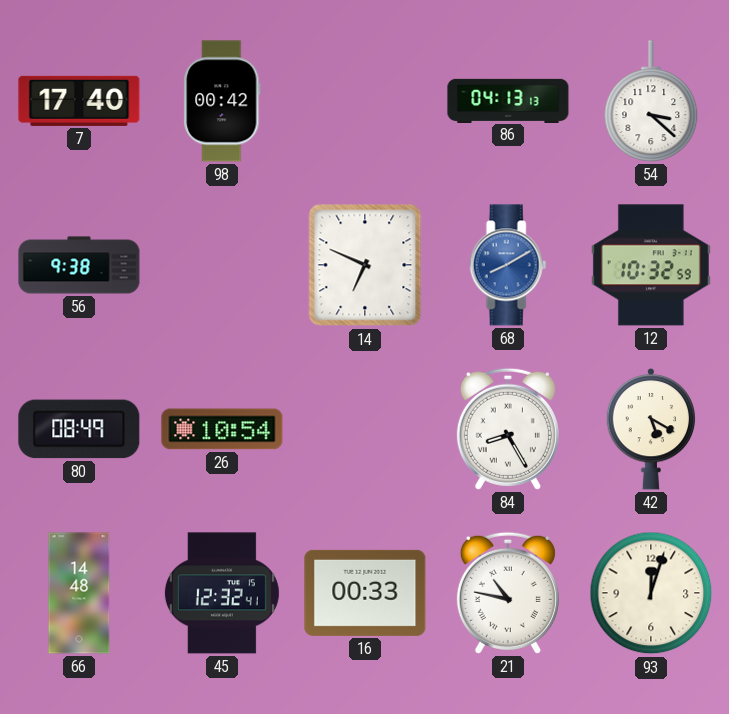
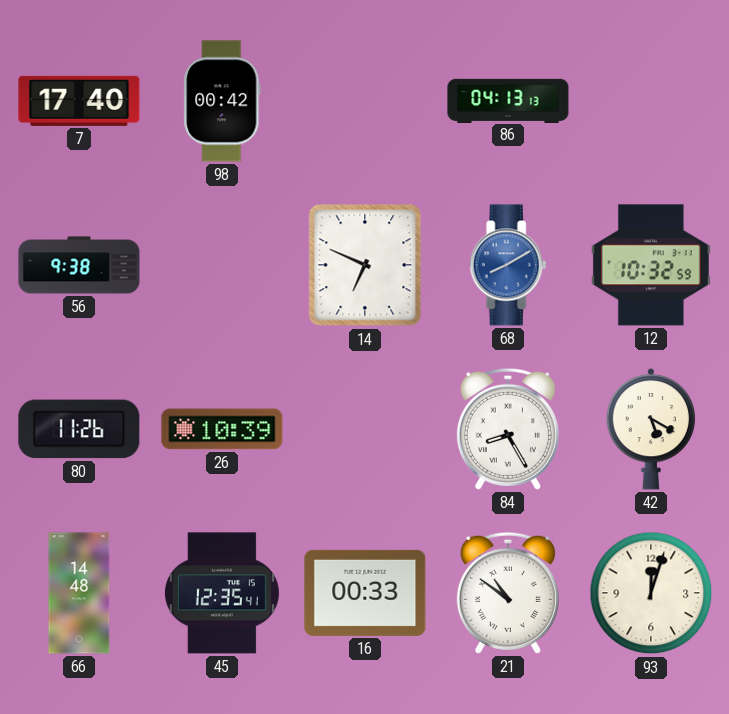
54: 3:22 -> none
80: 08:49 -> 11:26
26: 10:54 -> 10:39
45: 12:32 -> 12:35
21: 10:47 -> 10:51
